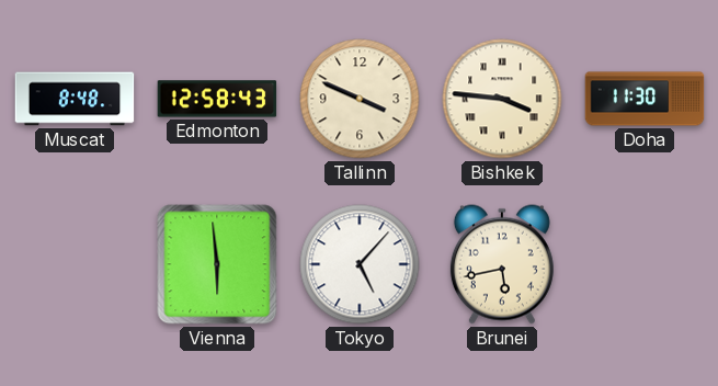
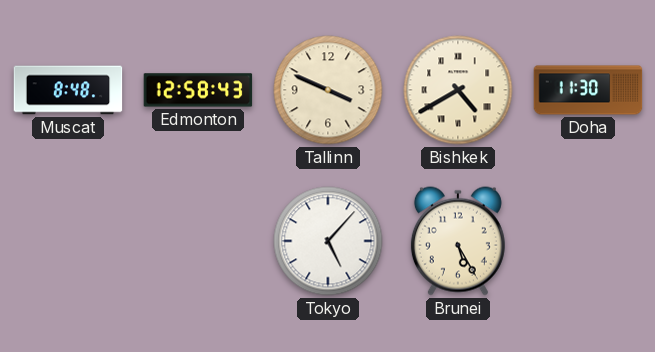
Bishkek: 3:46 -> 4:40
Vienna: 5:59 -> none
Brunei: 5:43 -> 5:25
